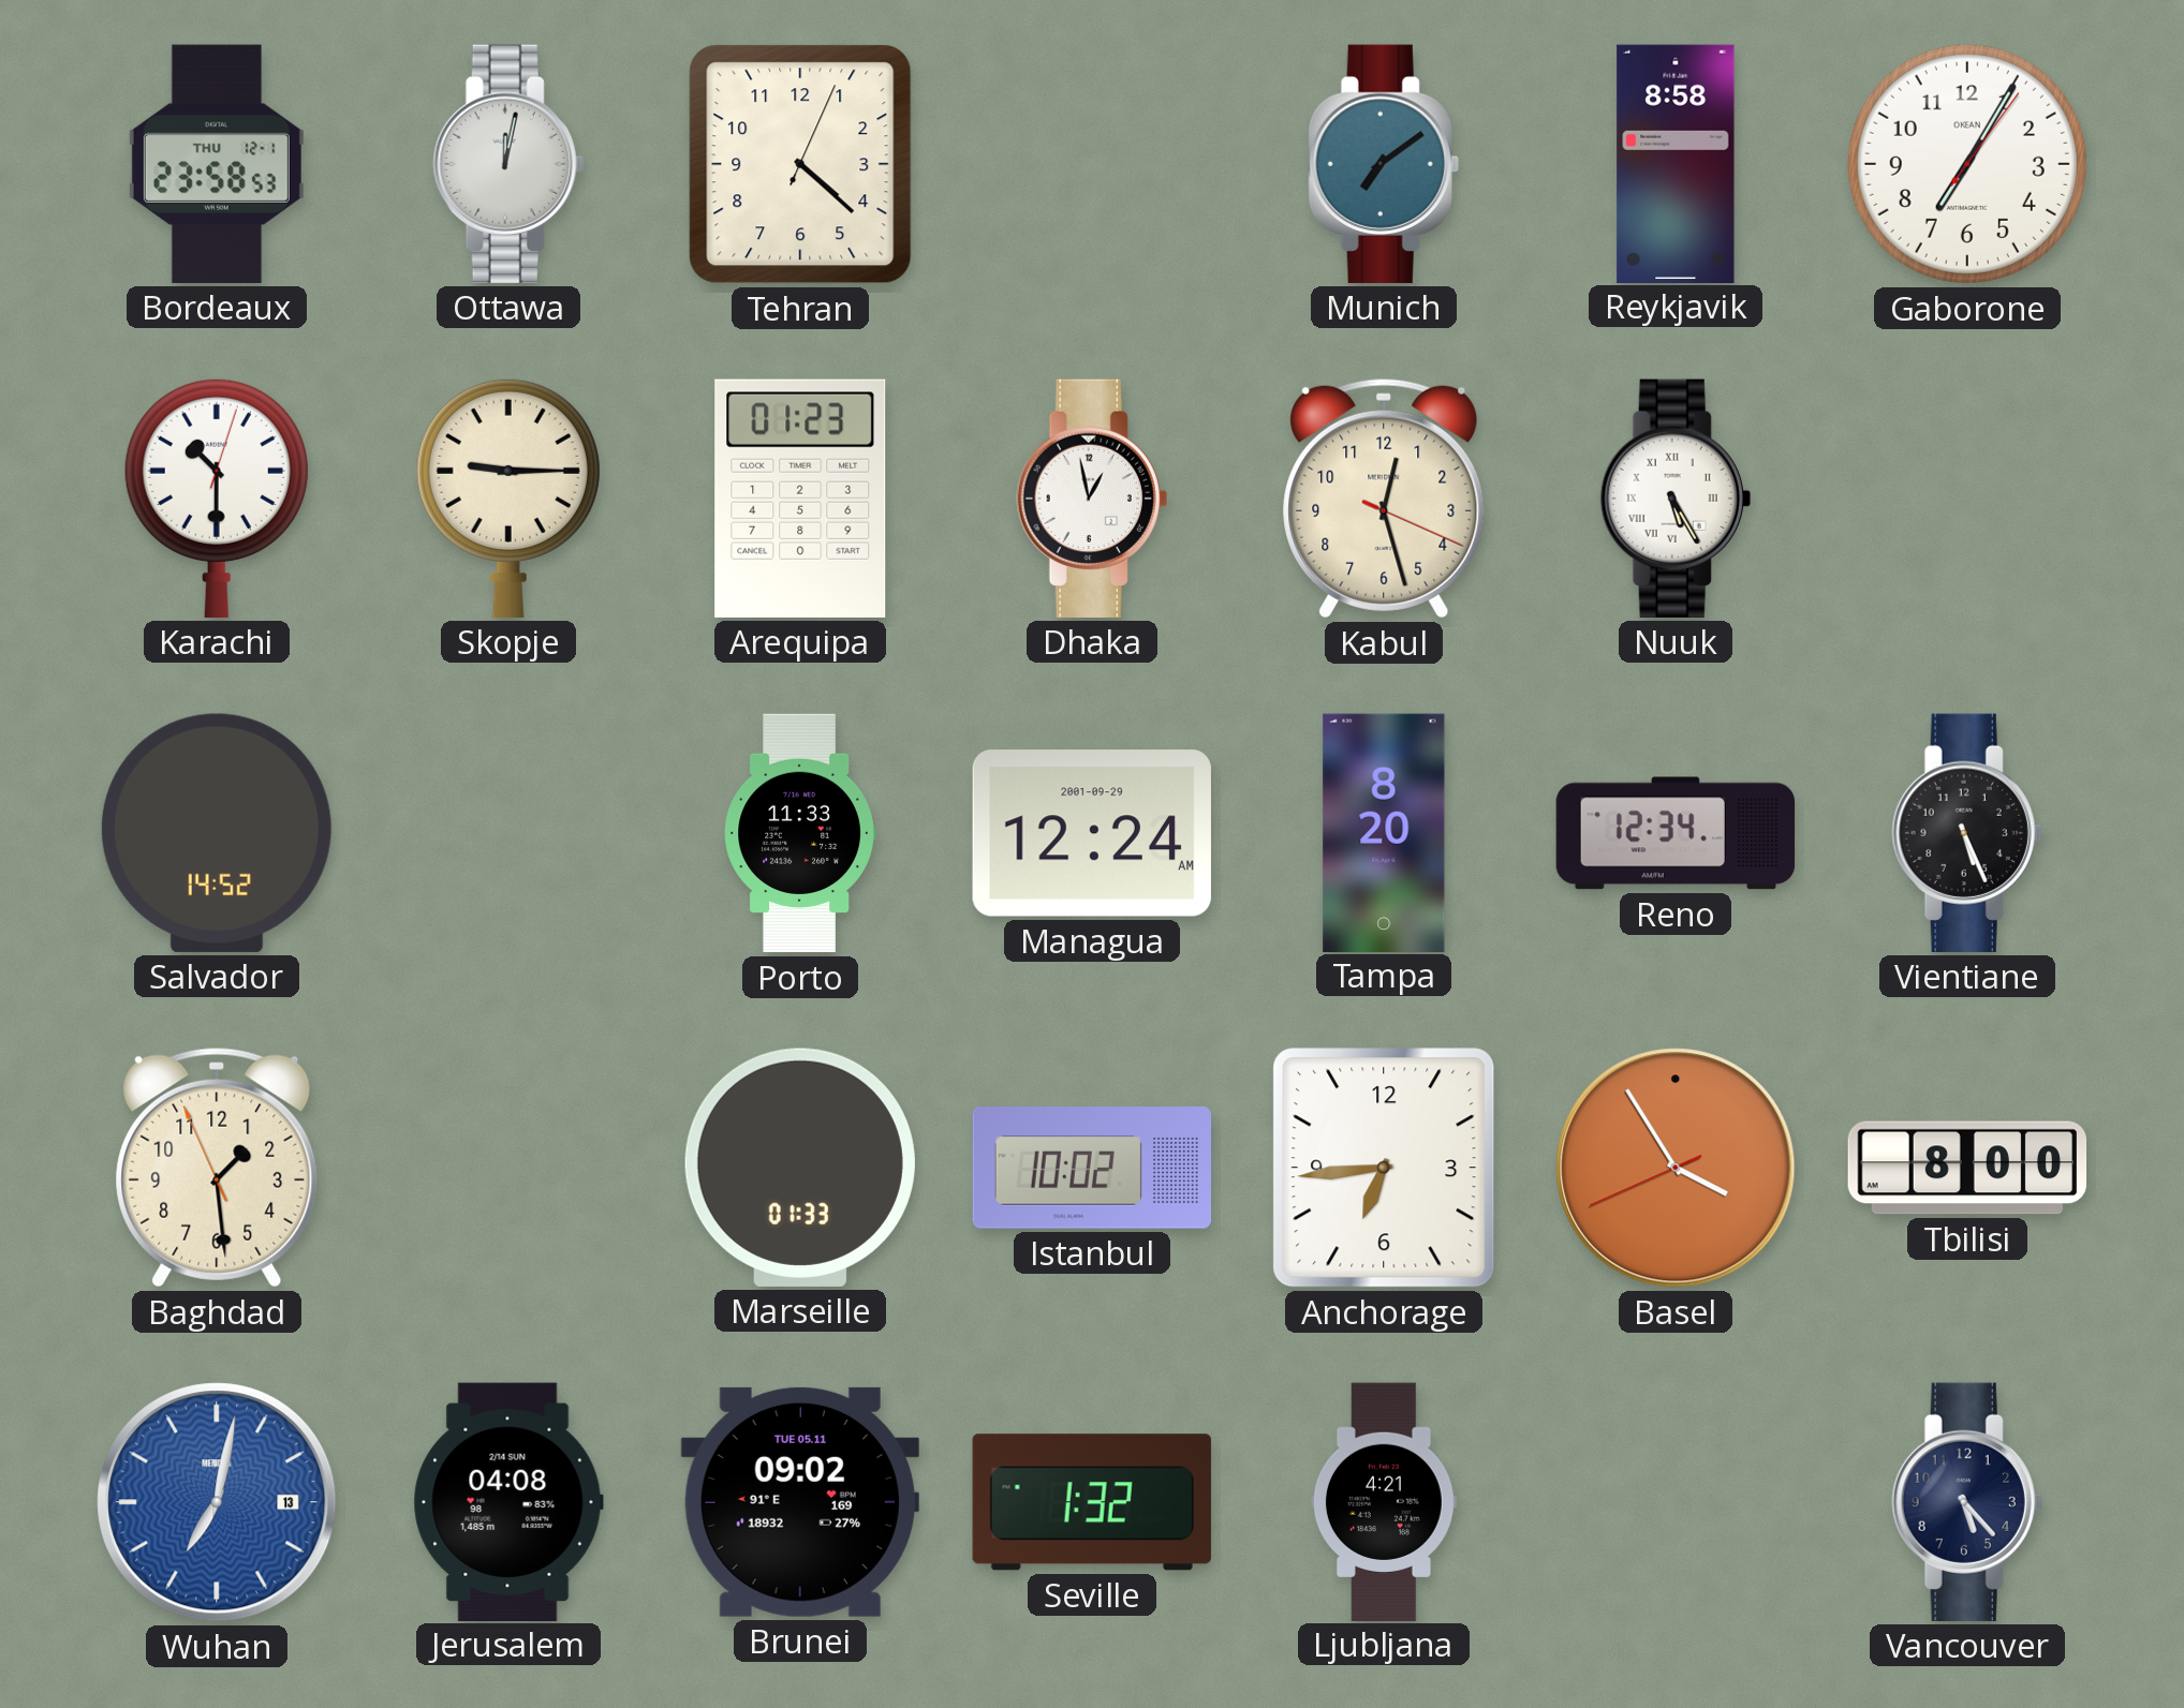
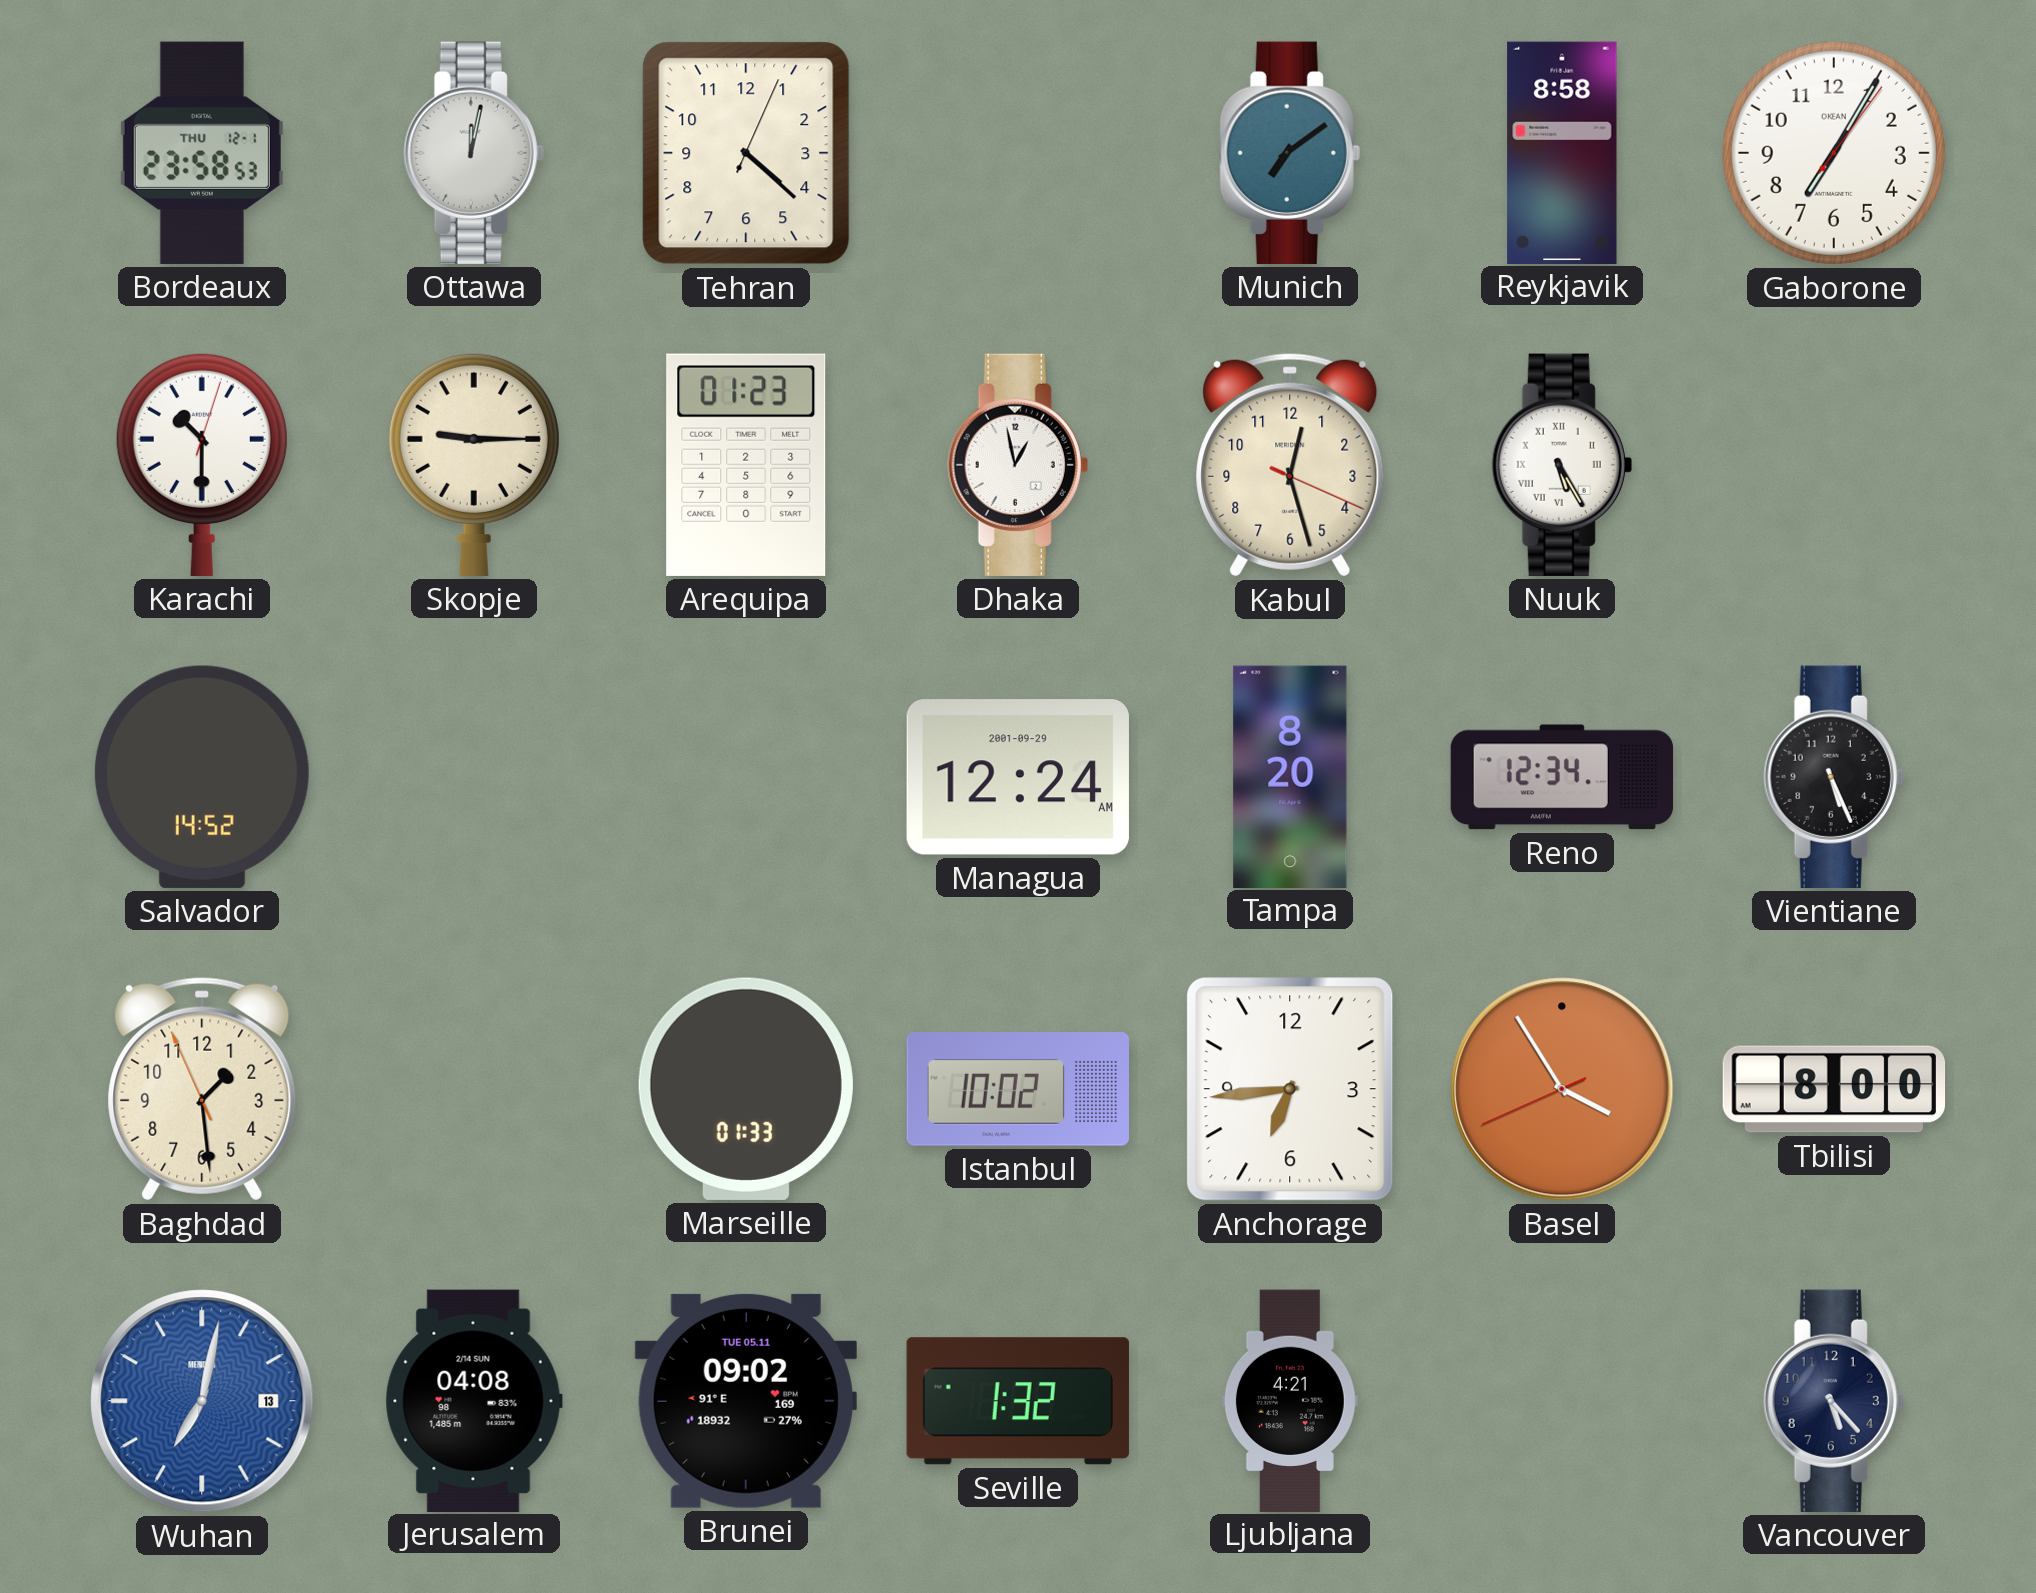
Porto: 11:33 -> none
